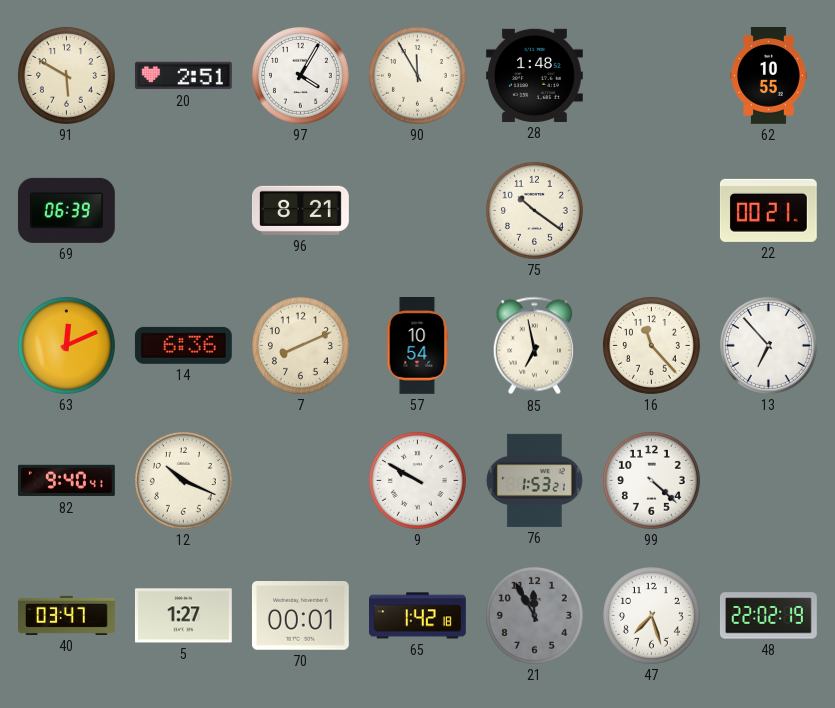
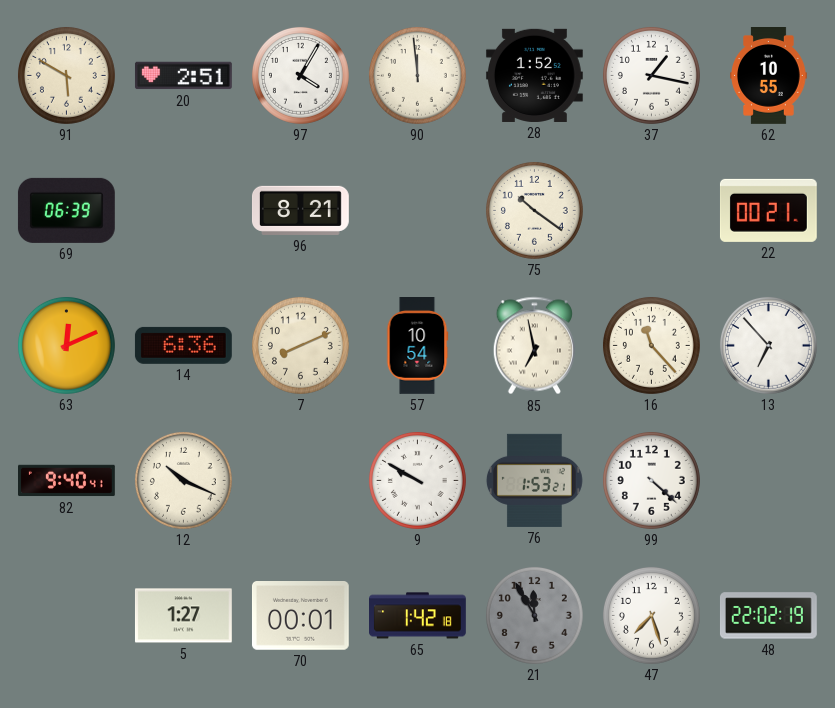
90: 11:55 -> 11:59
28: 1:48 -> 1:52
37: none -> 1:17
40: 03:47 -> none
